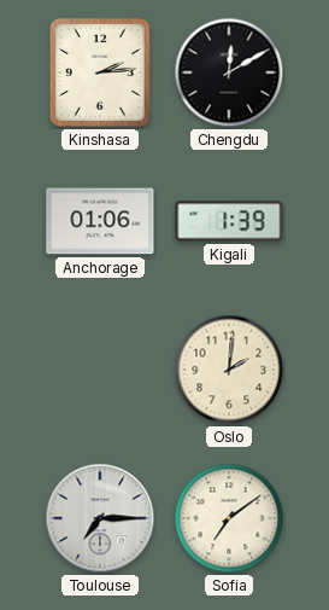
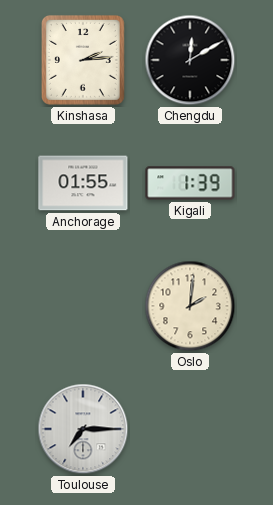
Anchorage: 01:06 -> 01:55
Sofia: 7:09 -> none
